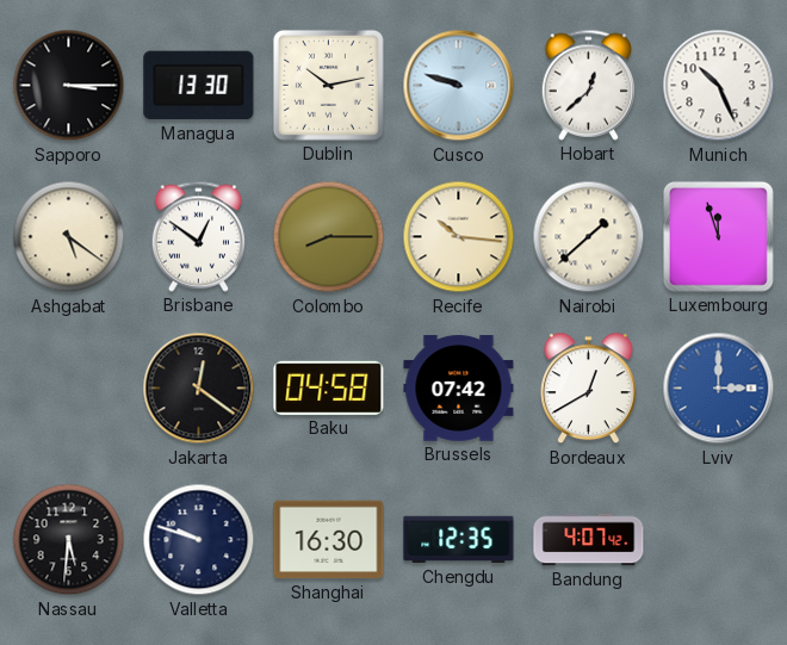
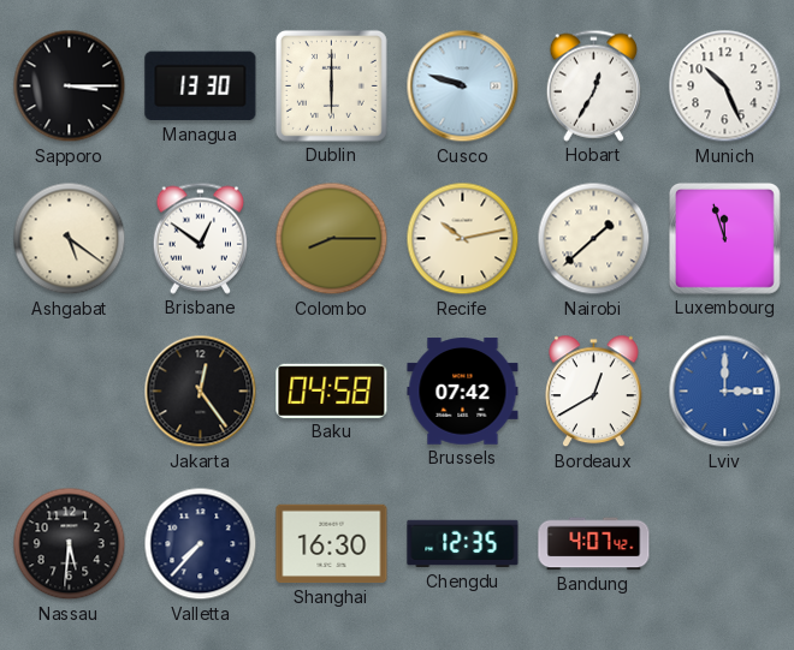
Dublin: 10:13 -> 6:00
Hobart: 12:38 -> 12:35
Recife: 10:16 -> 10:13
Jakarta: 12:21 -> 12:24
Valletta: 9:48 -> 7:37
